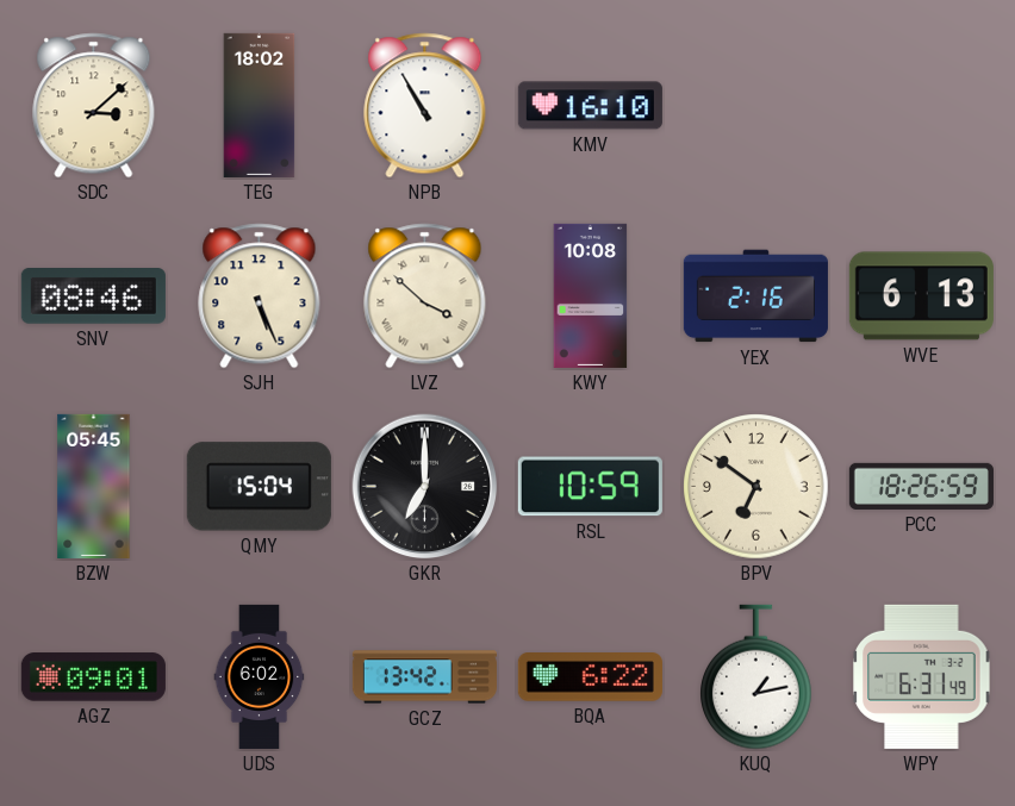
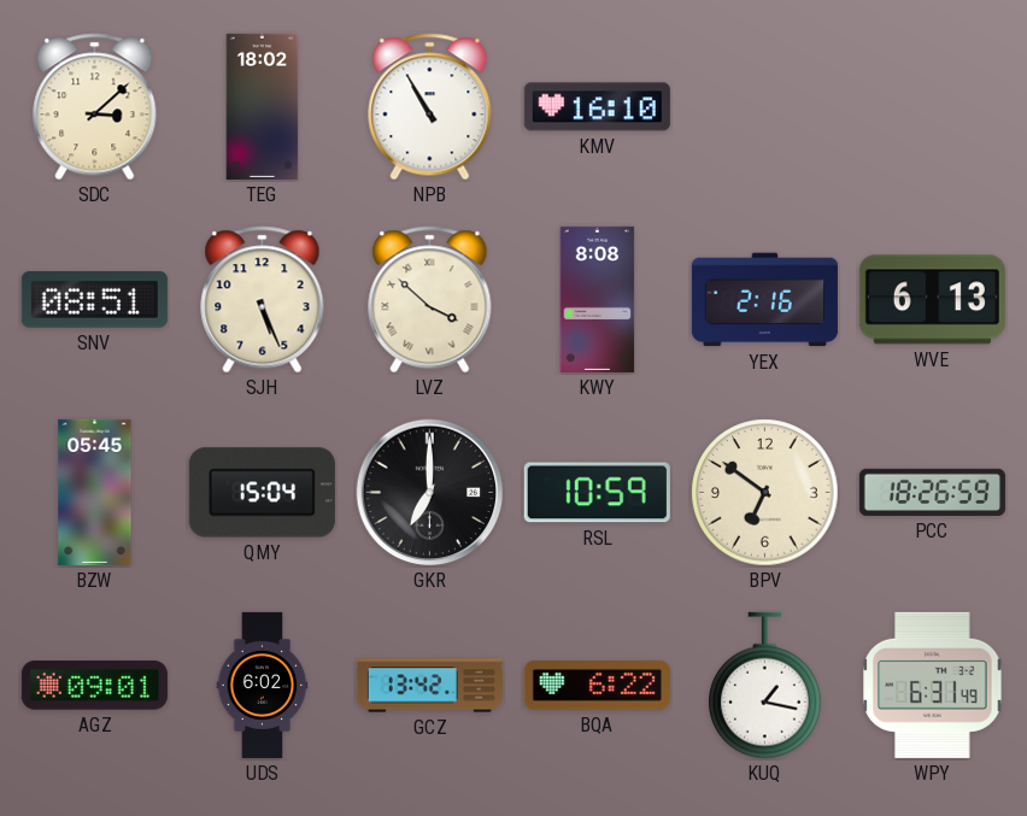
SNV: 08:46 -> 08:51
KWY: 10:08 -> 8:08
KUQ: 1:13 -> 1:17
